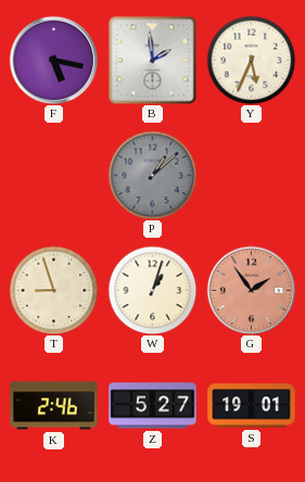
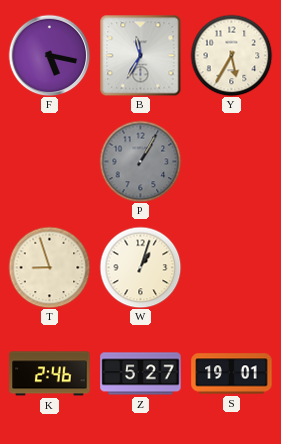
B: 1:59 -> 11:35
Y: 5:34 -> 5:35
P: 1:08 -> 1:05
G: 1:54 -> none
